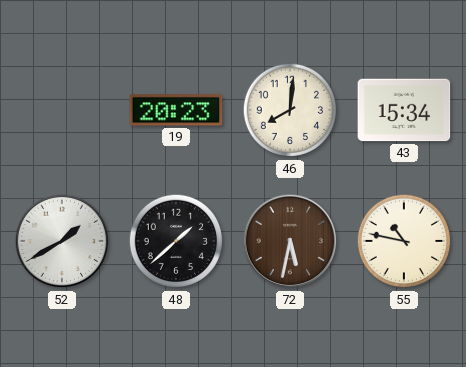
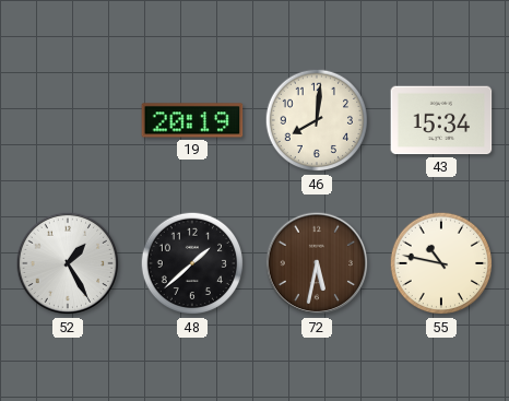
19: 20:23 -> 20:19
52: 1:40 -> 1:25
